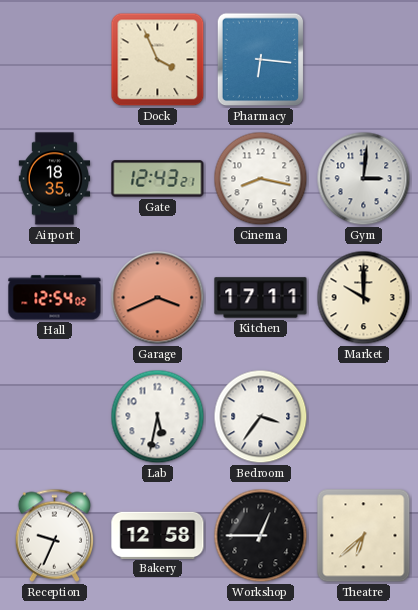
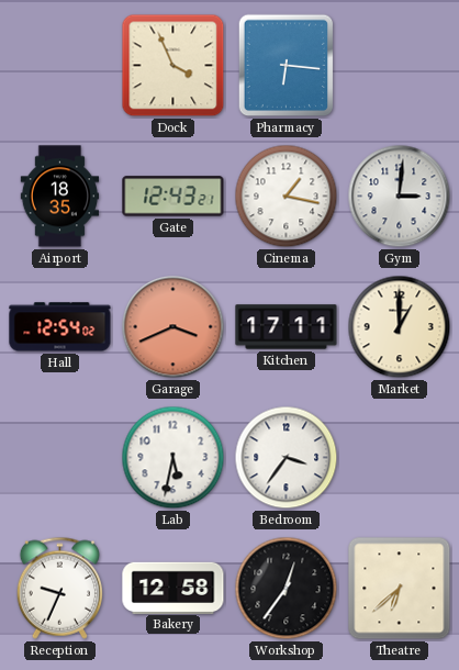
Cinema: 8:17 -> 1:17
Market: 10:00 -> 1:00
Workshop: 12:45 -> 12:36
